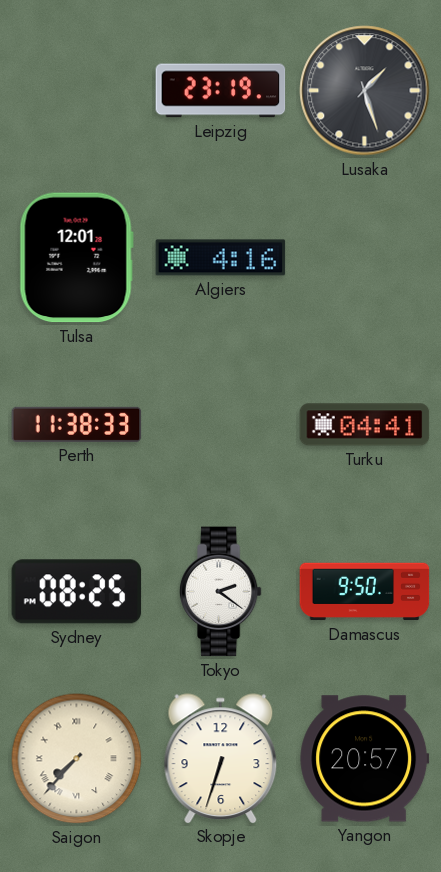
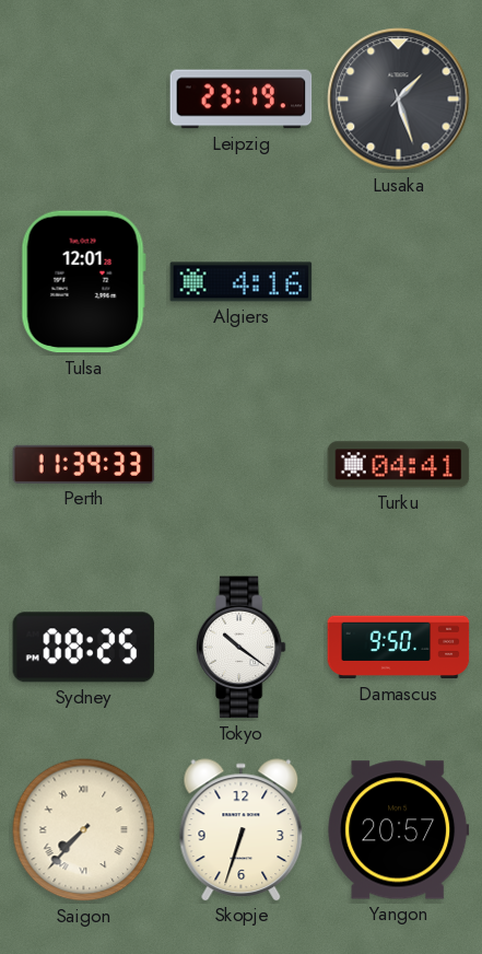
Perth: 11:38 -> 11:39
Tokyo: 2:21 -> 10:21
